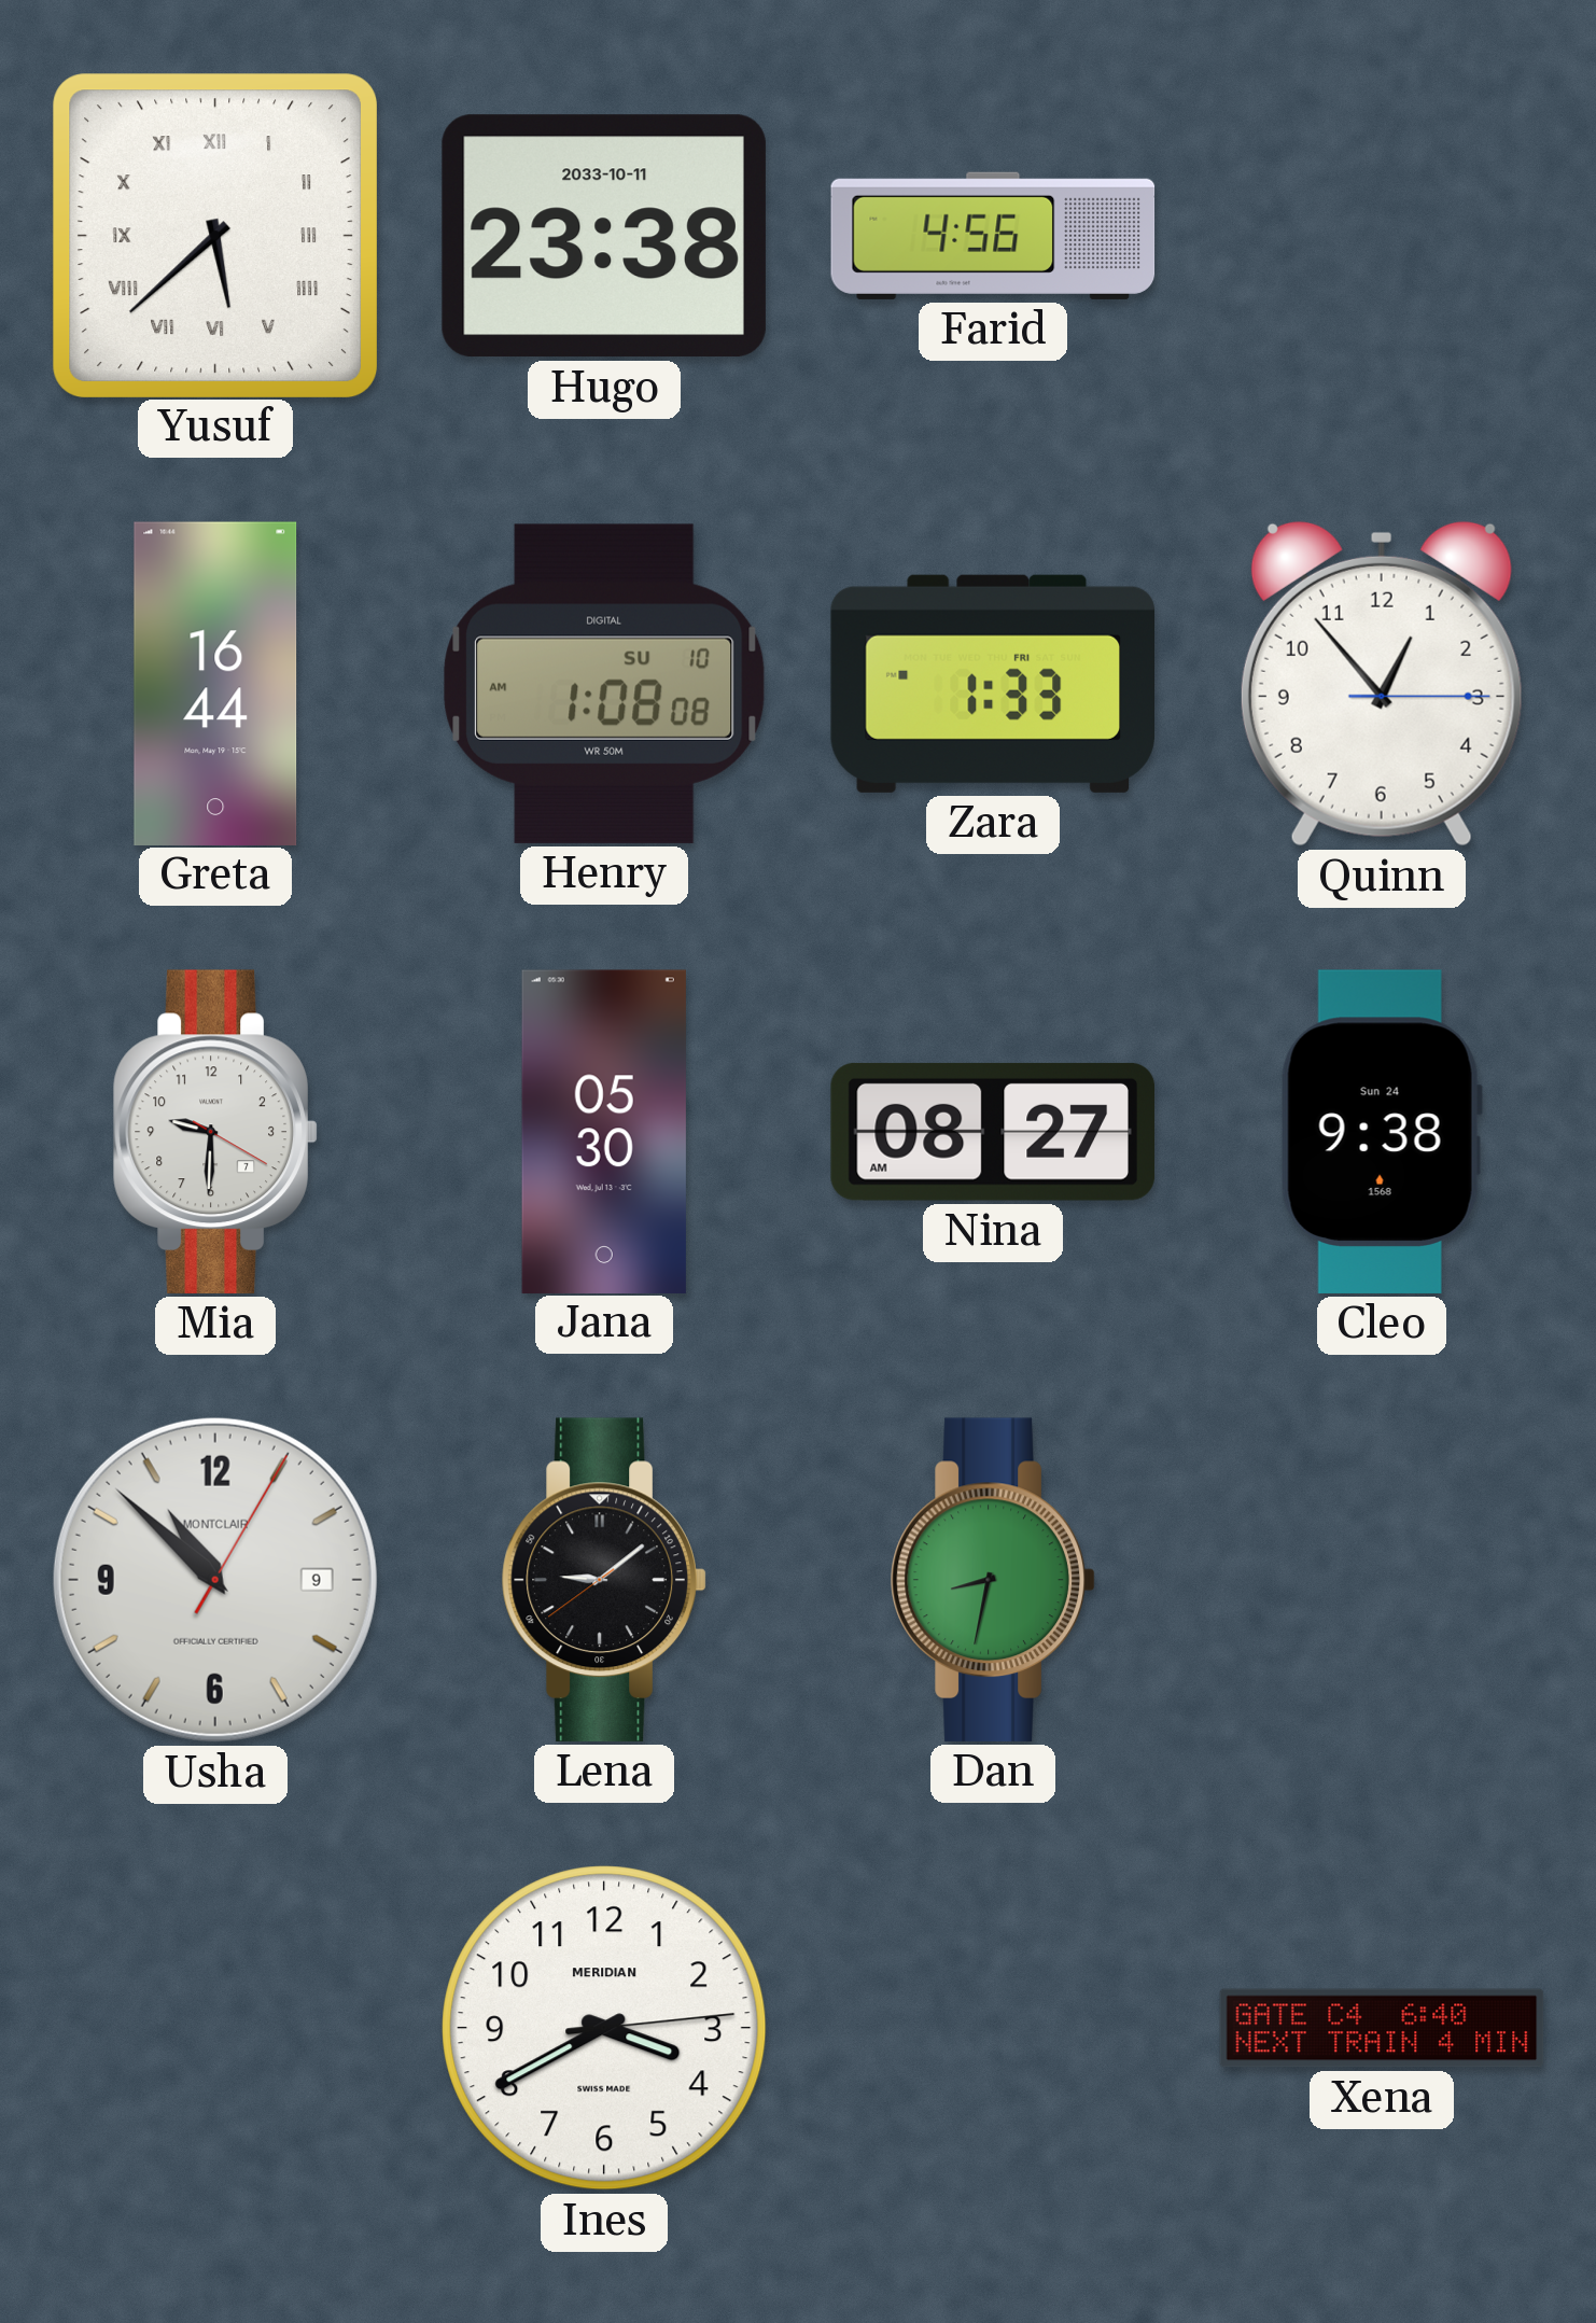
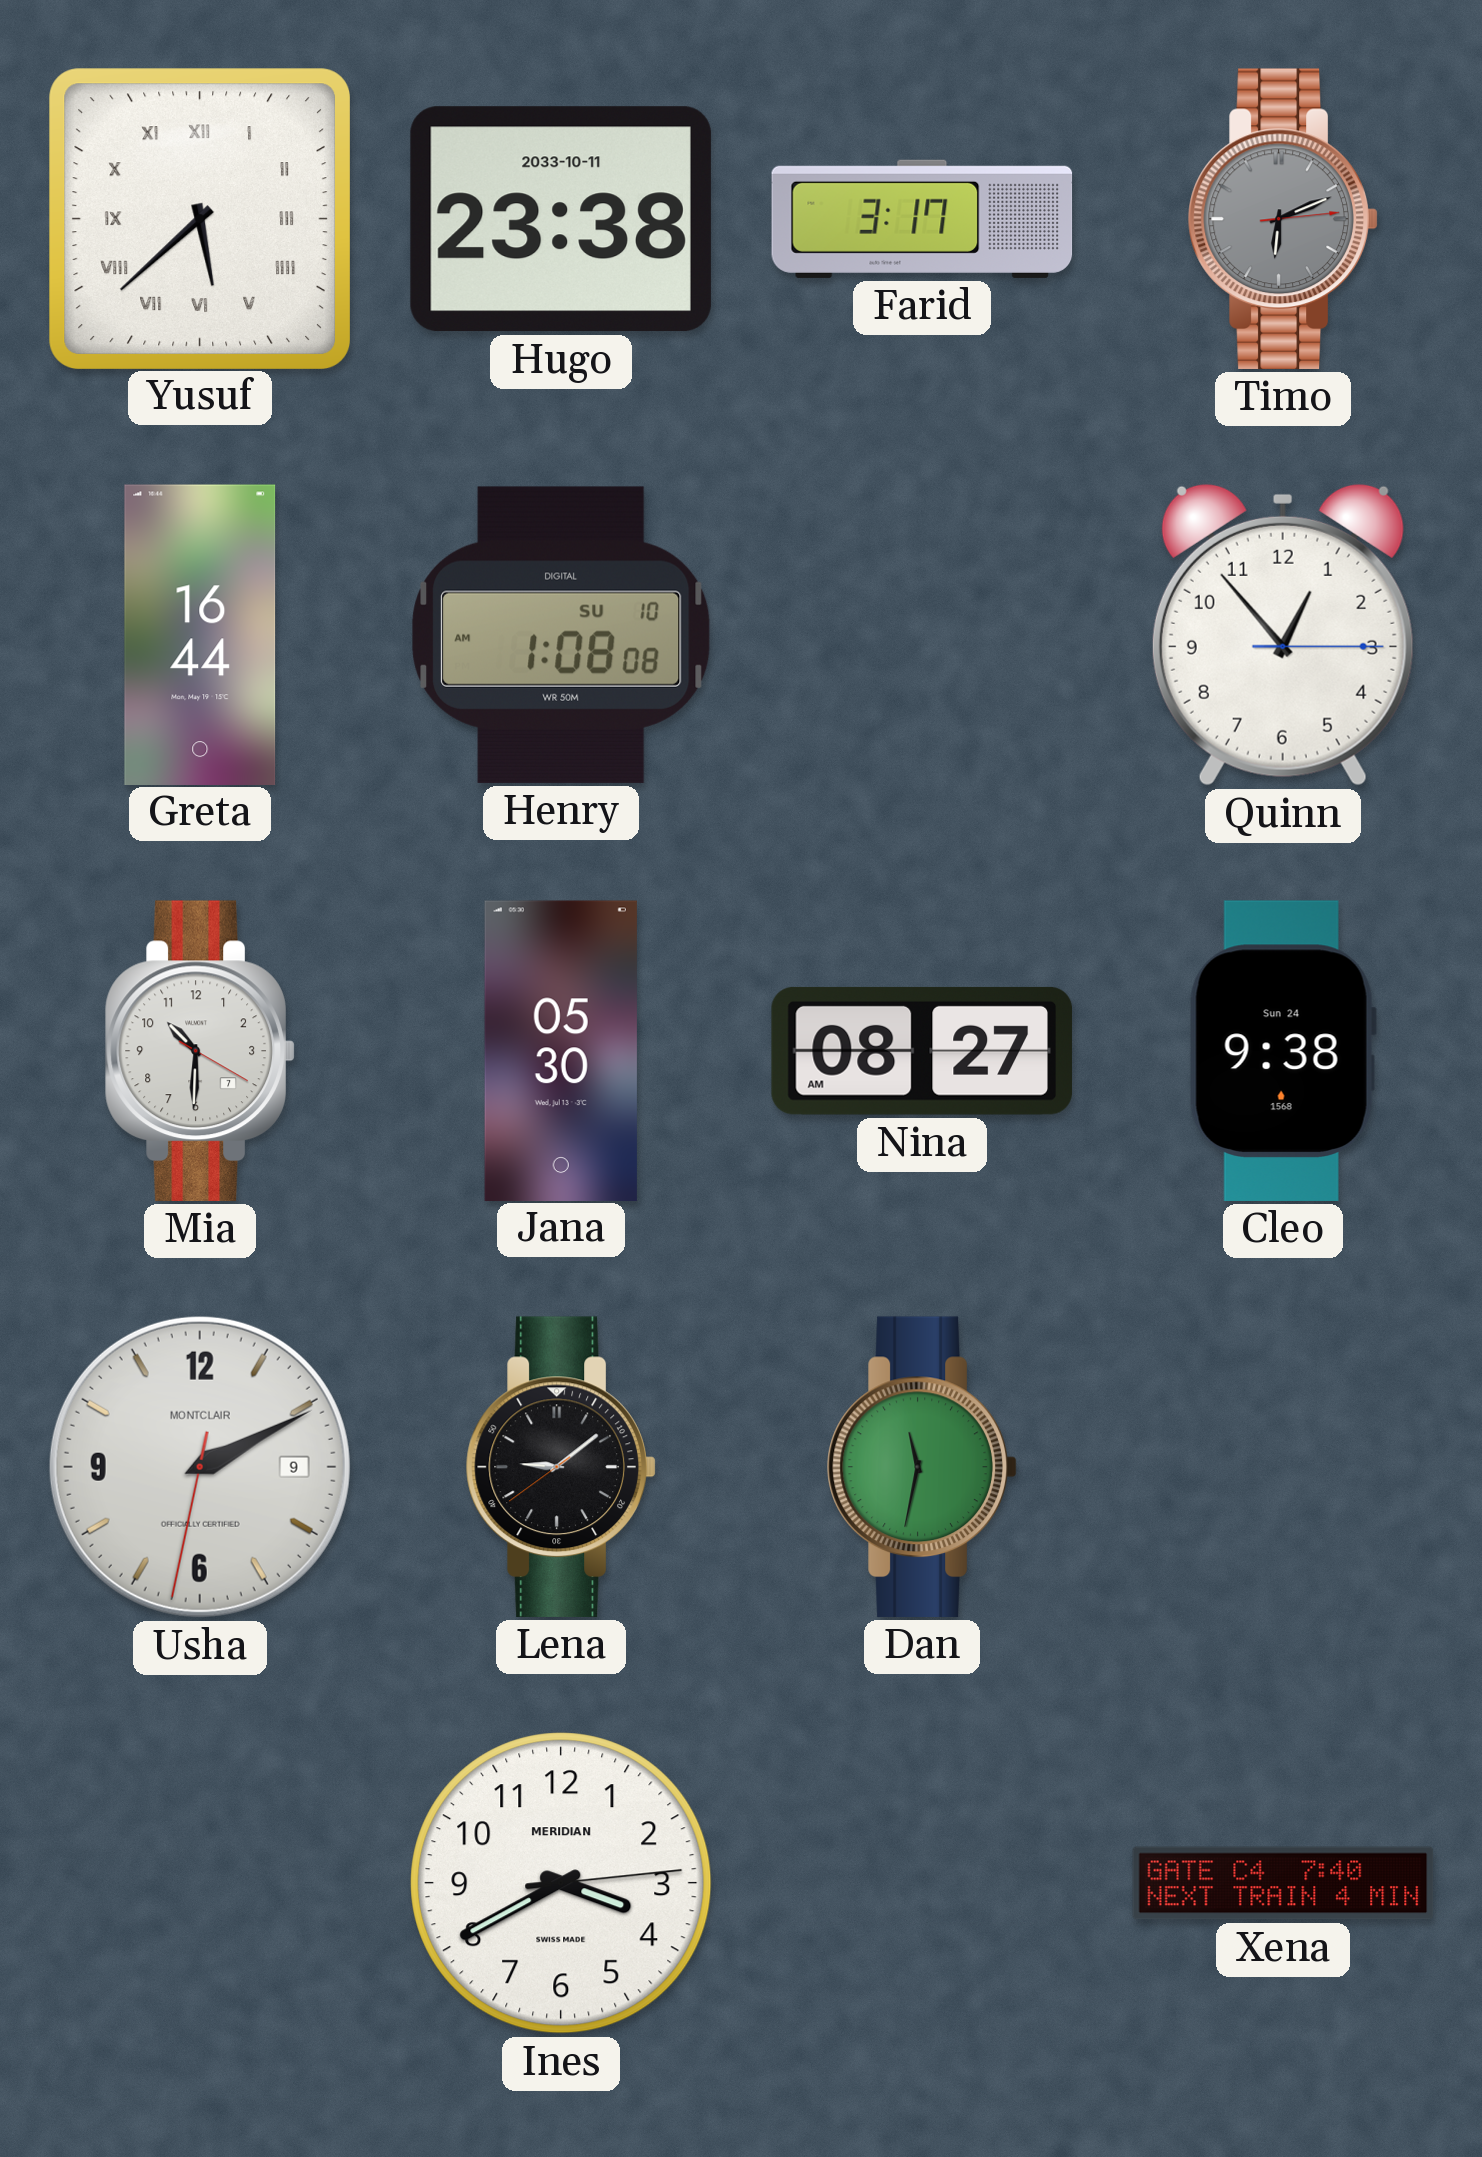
Farid: 4:56 -> 3:17
Timo: none -> 6:11
Zara: 1:33 -> none
Mia: 9:30 -> 10:30
Usha: 10:52 -> 2:10
Dan: 8:32 -> 11:32
Xena: 6:40 -> 7:40
